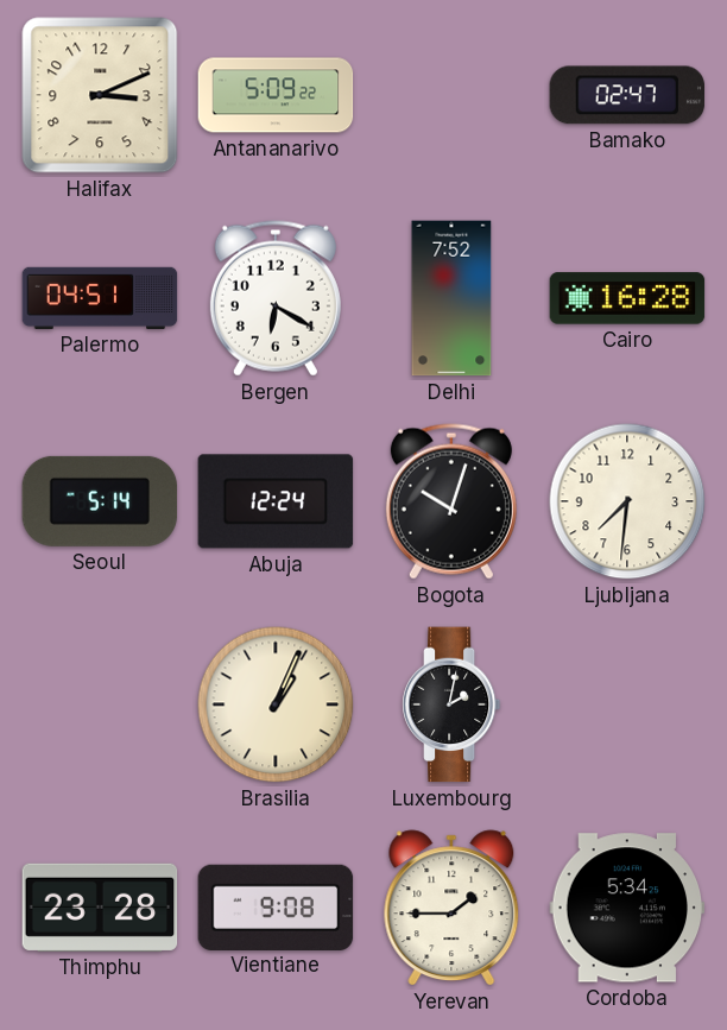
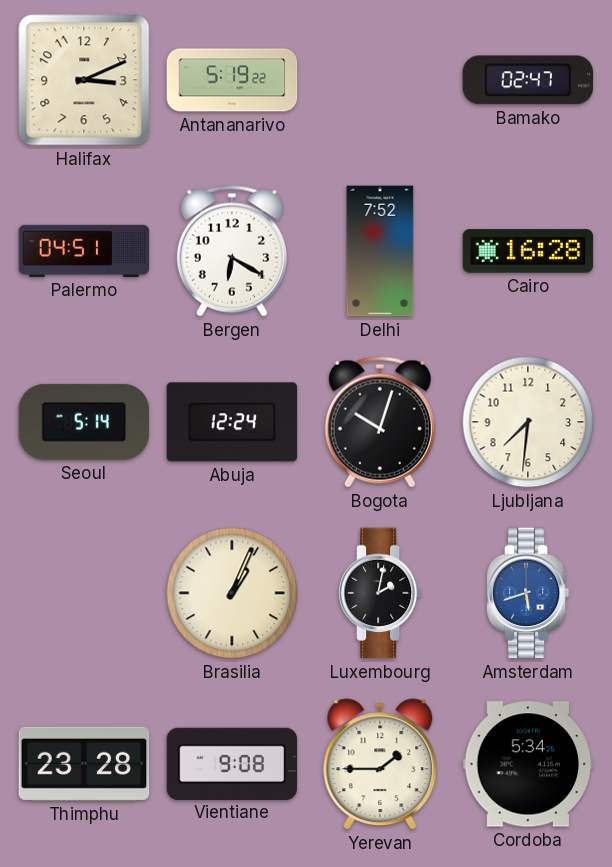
Antananarivo: 5:09 -> 5:19
Amsterdam: none -> 5:42
